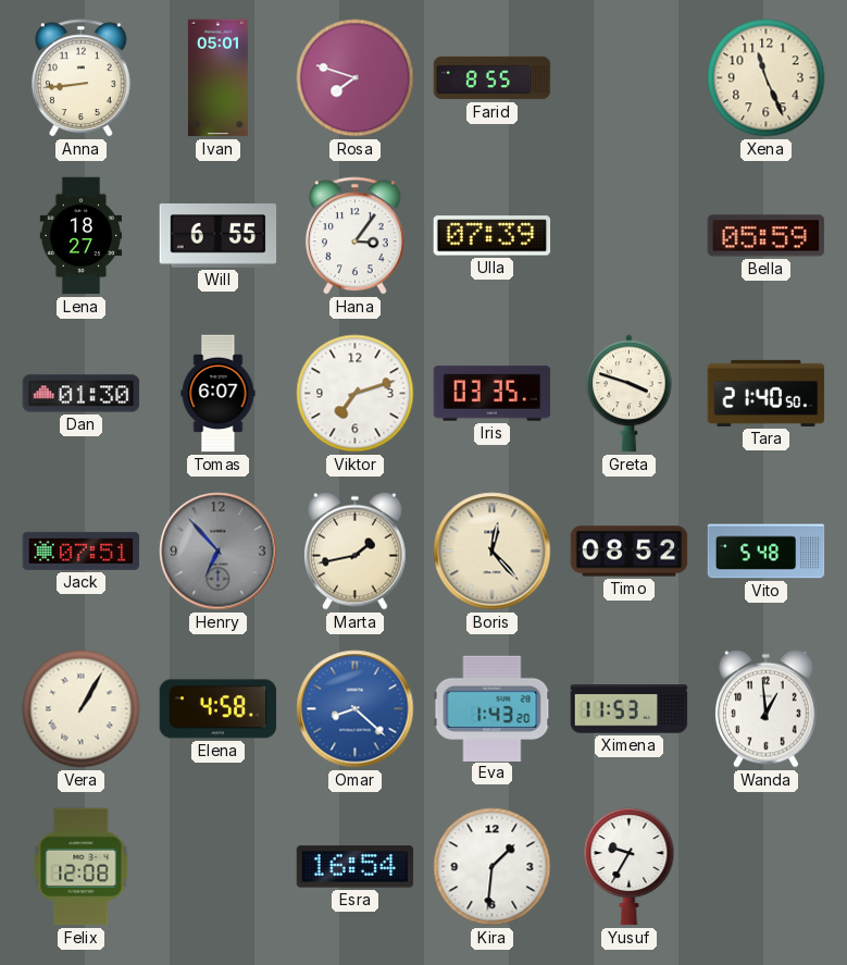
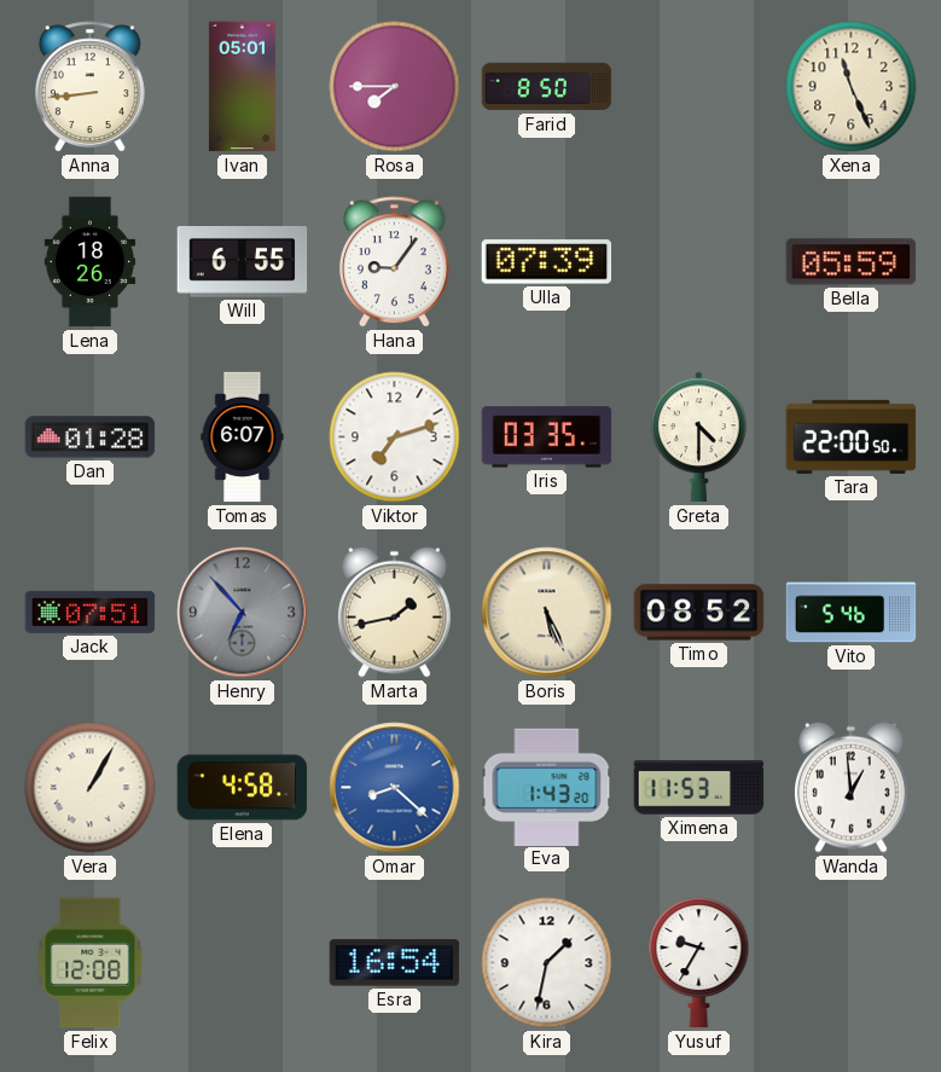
Rosa: 7:48 -> 7:45
Farid: 8:55 -> 8:50
Lena: 18:27 -> 18:26
Hana: 3:06 -> 9:06
Dan: 01:30 -> 01:28
Greta: 3:48 -> 4:30
Tara: 21:40 -> 22:00
Boris: 12:23 -> 5:26
Vito: 5:48 -> 5:46
Kira: 1:31 -> 1:32
